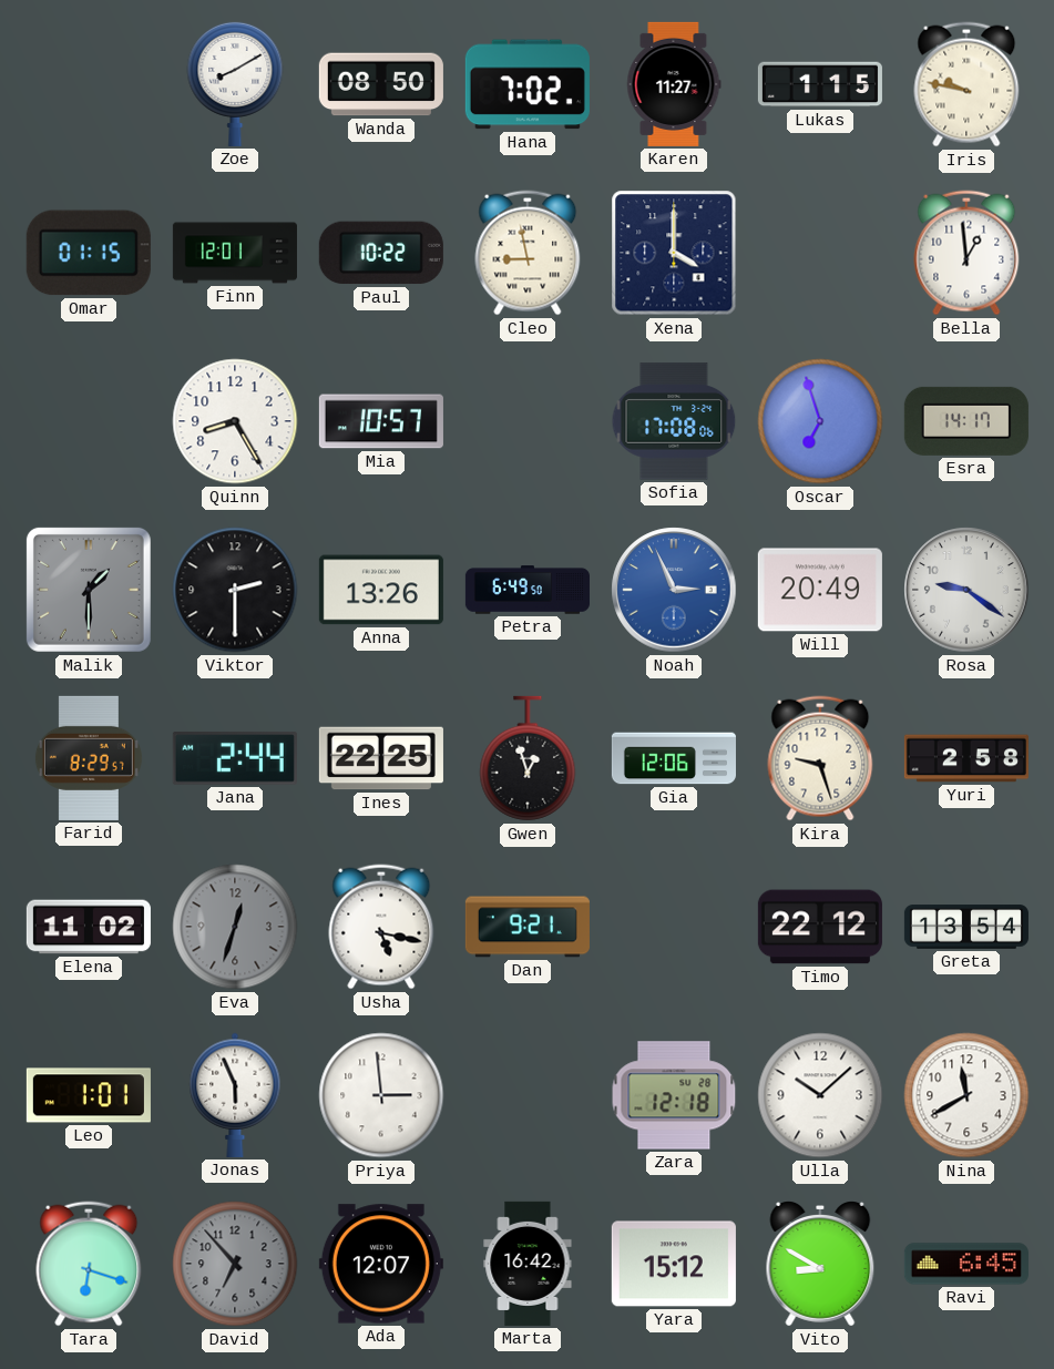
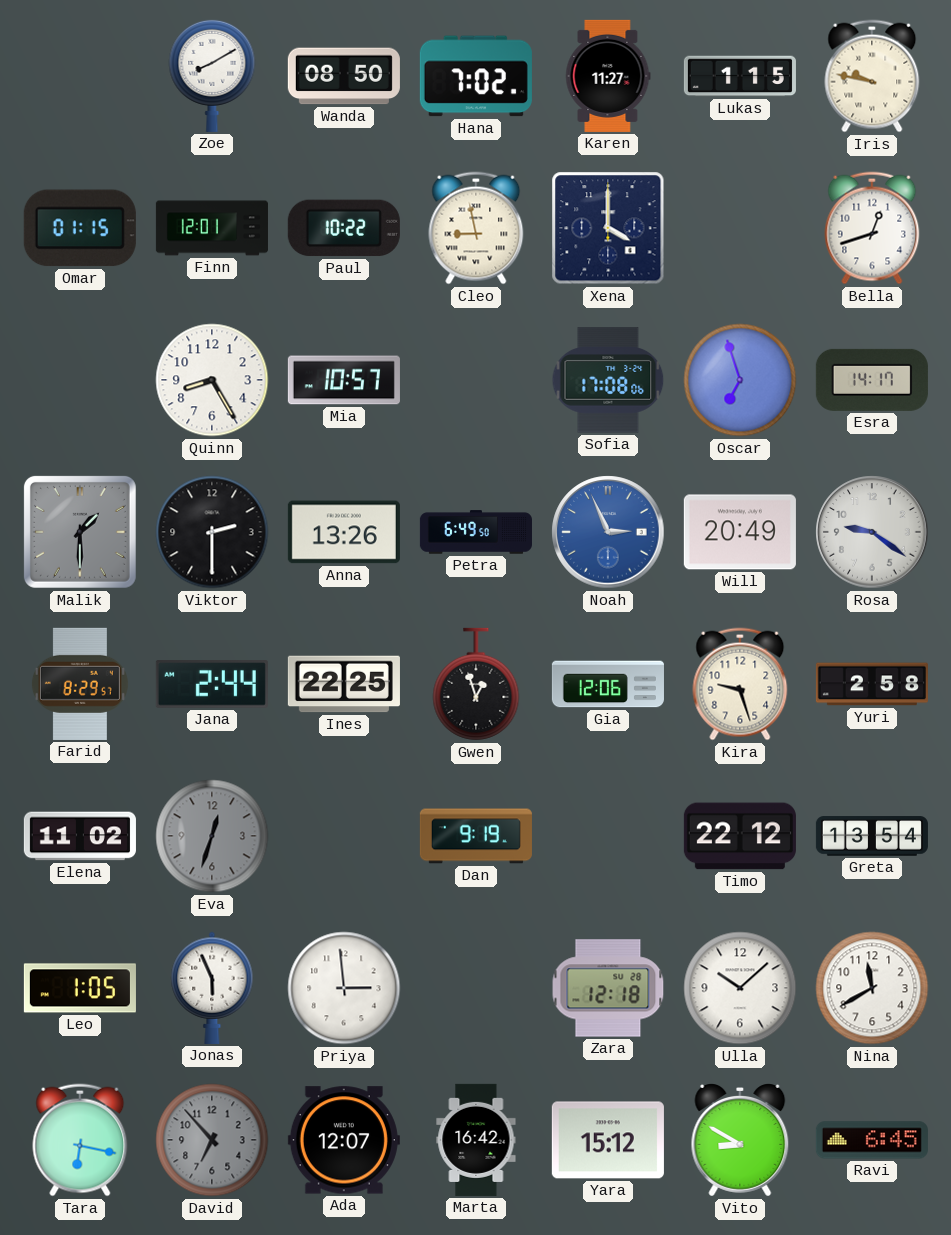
Bella: 12:59 -> 12:42
Usha: 5:17 -> none
Dan: 9:21 -> 9:19
Leo: 1:01 -> 1:05
Tara: 6:18 -> 6:17
